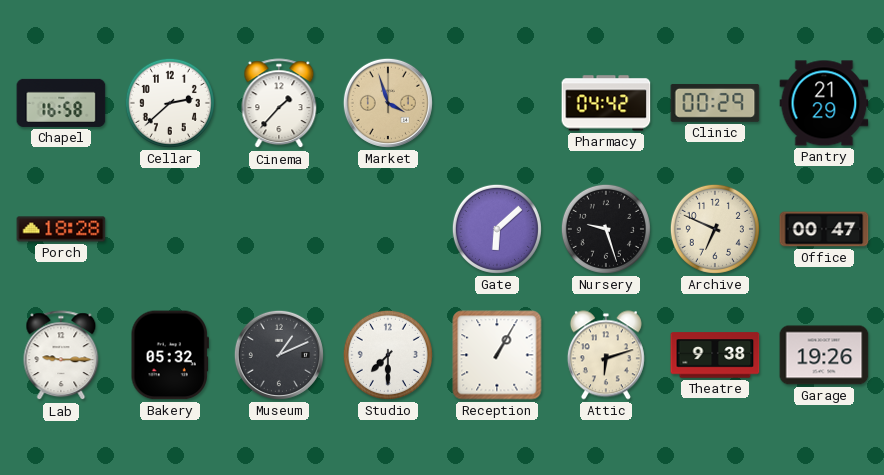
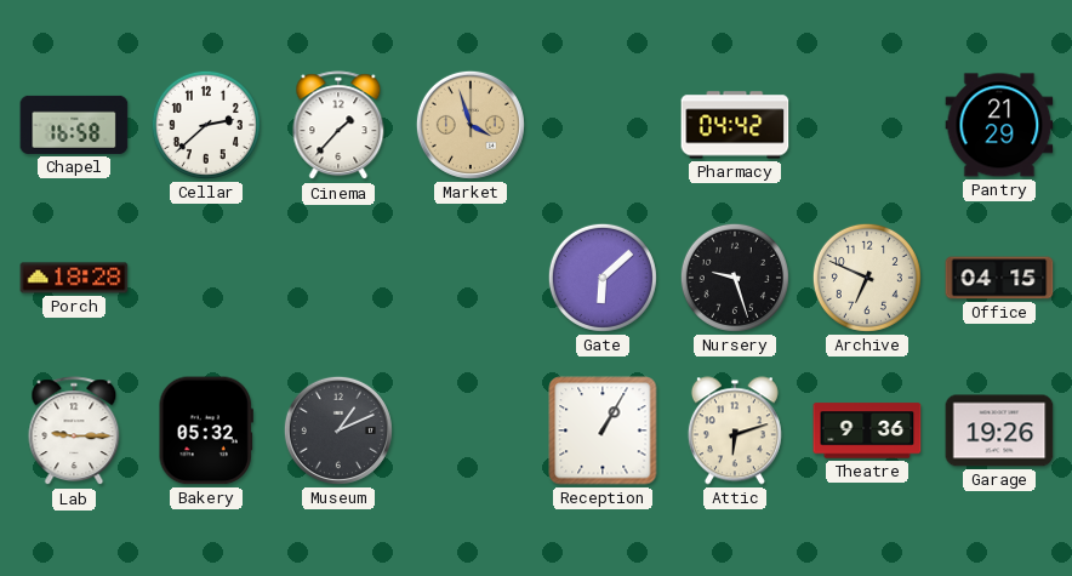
Clinic: 00:29 -> none
Office: 00:47 -> 04:15
Studio: 7:30 -> none
Theatre: 9:38 -> 9:36
